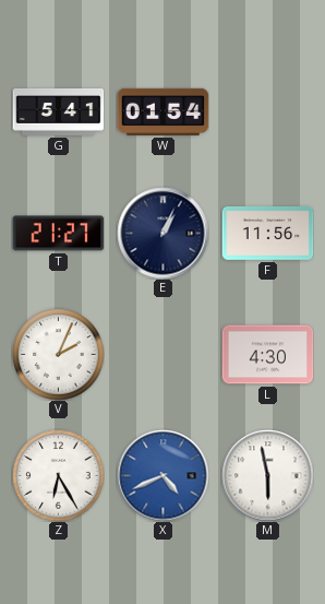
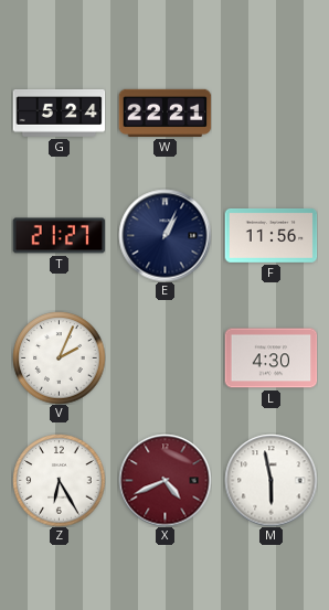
G: 5:41 -> 5:24
W: 01:54 -> 22:21
X dial: blue -> burgundy
